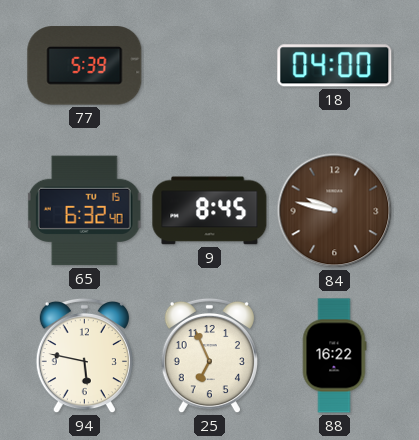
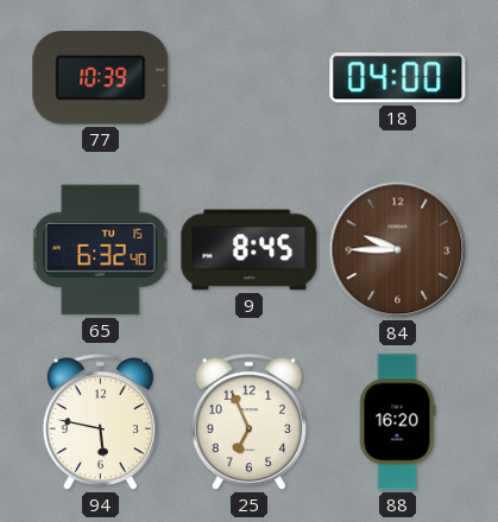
77: 5:39 -> 10:39
84: 9:47 -> 9:45
88: 16:22 -> 16:20
